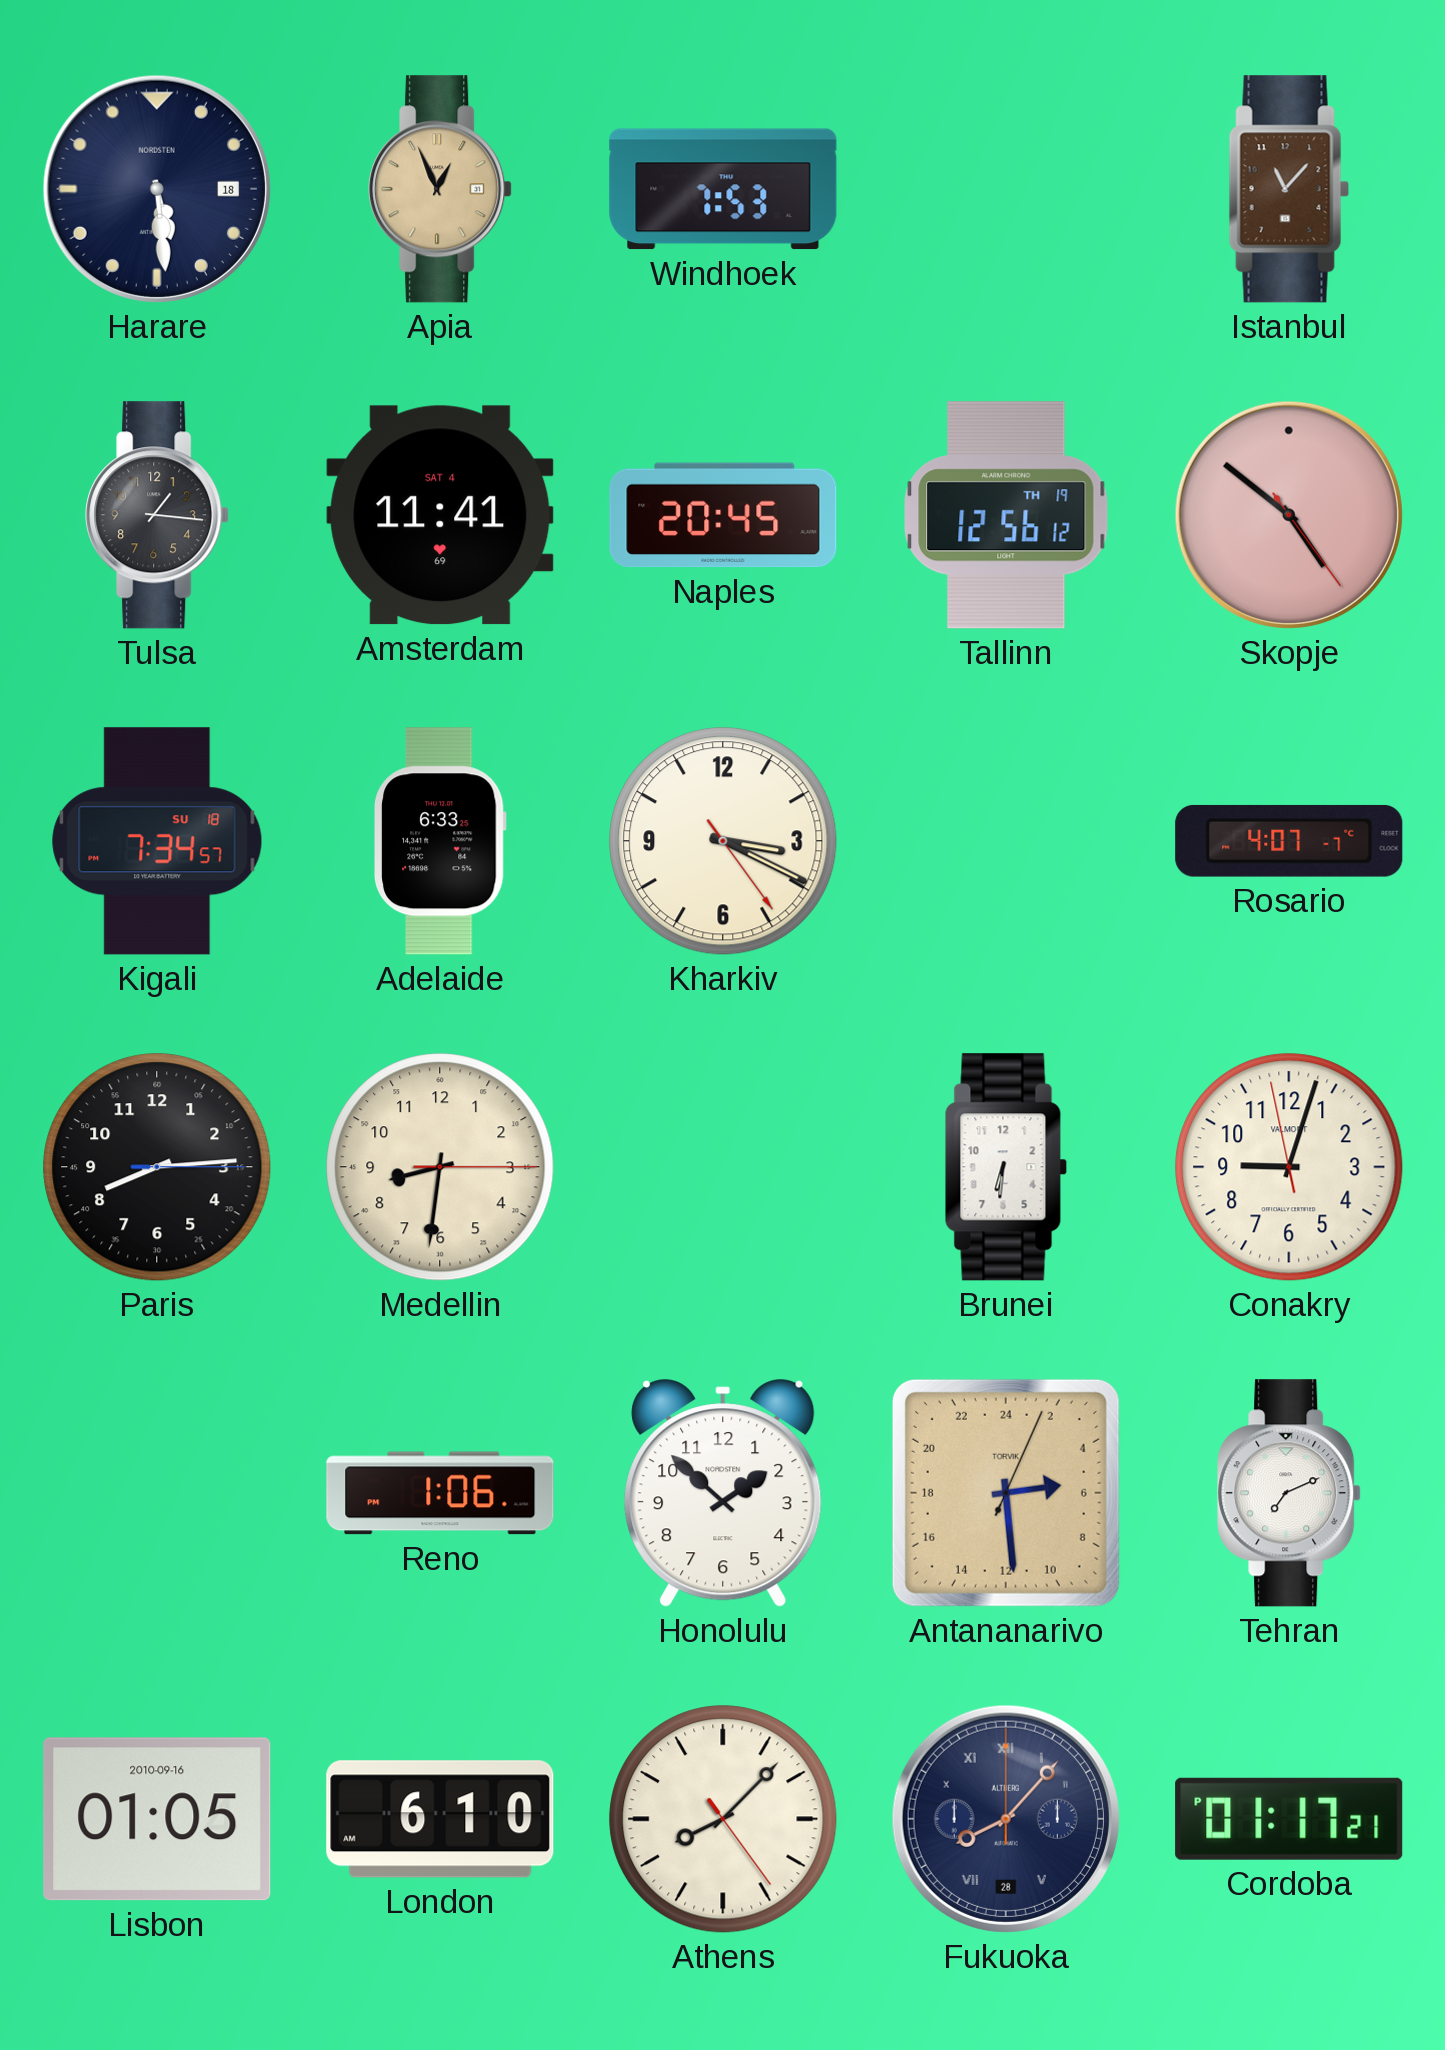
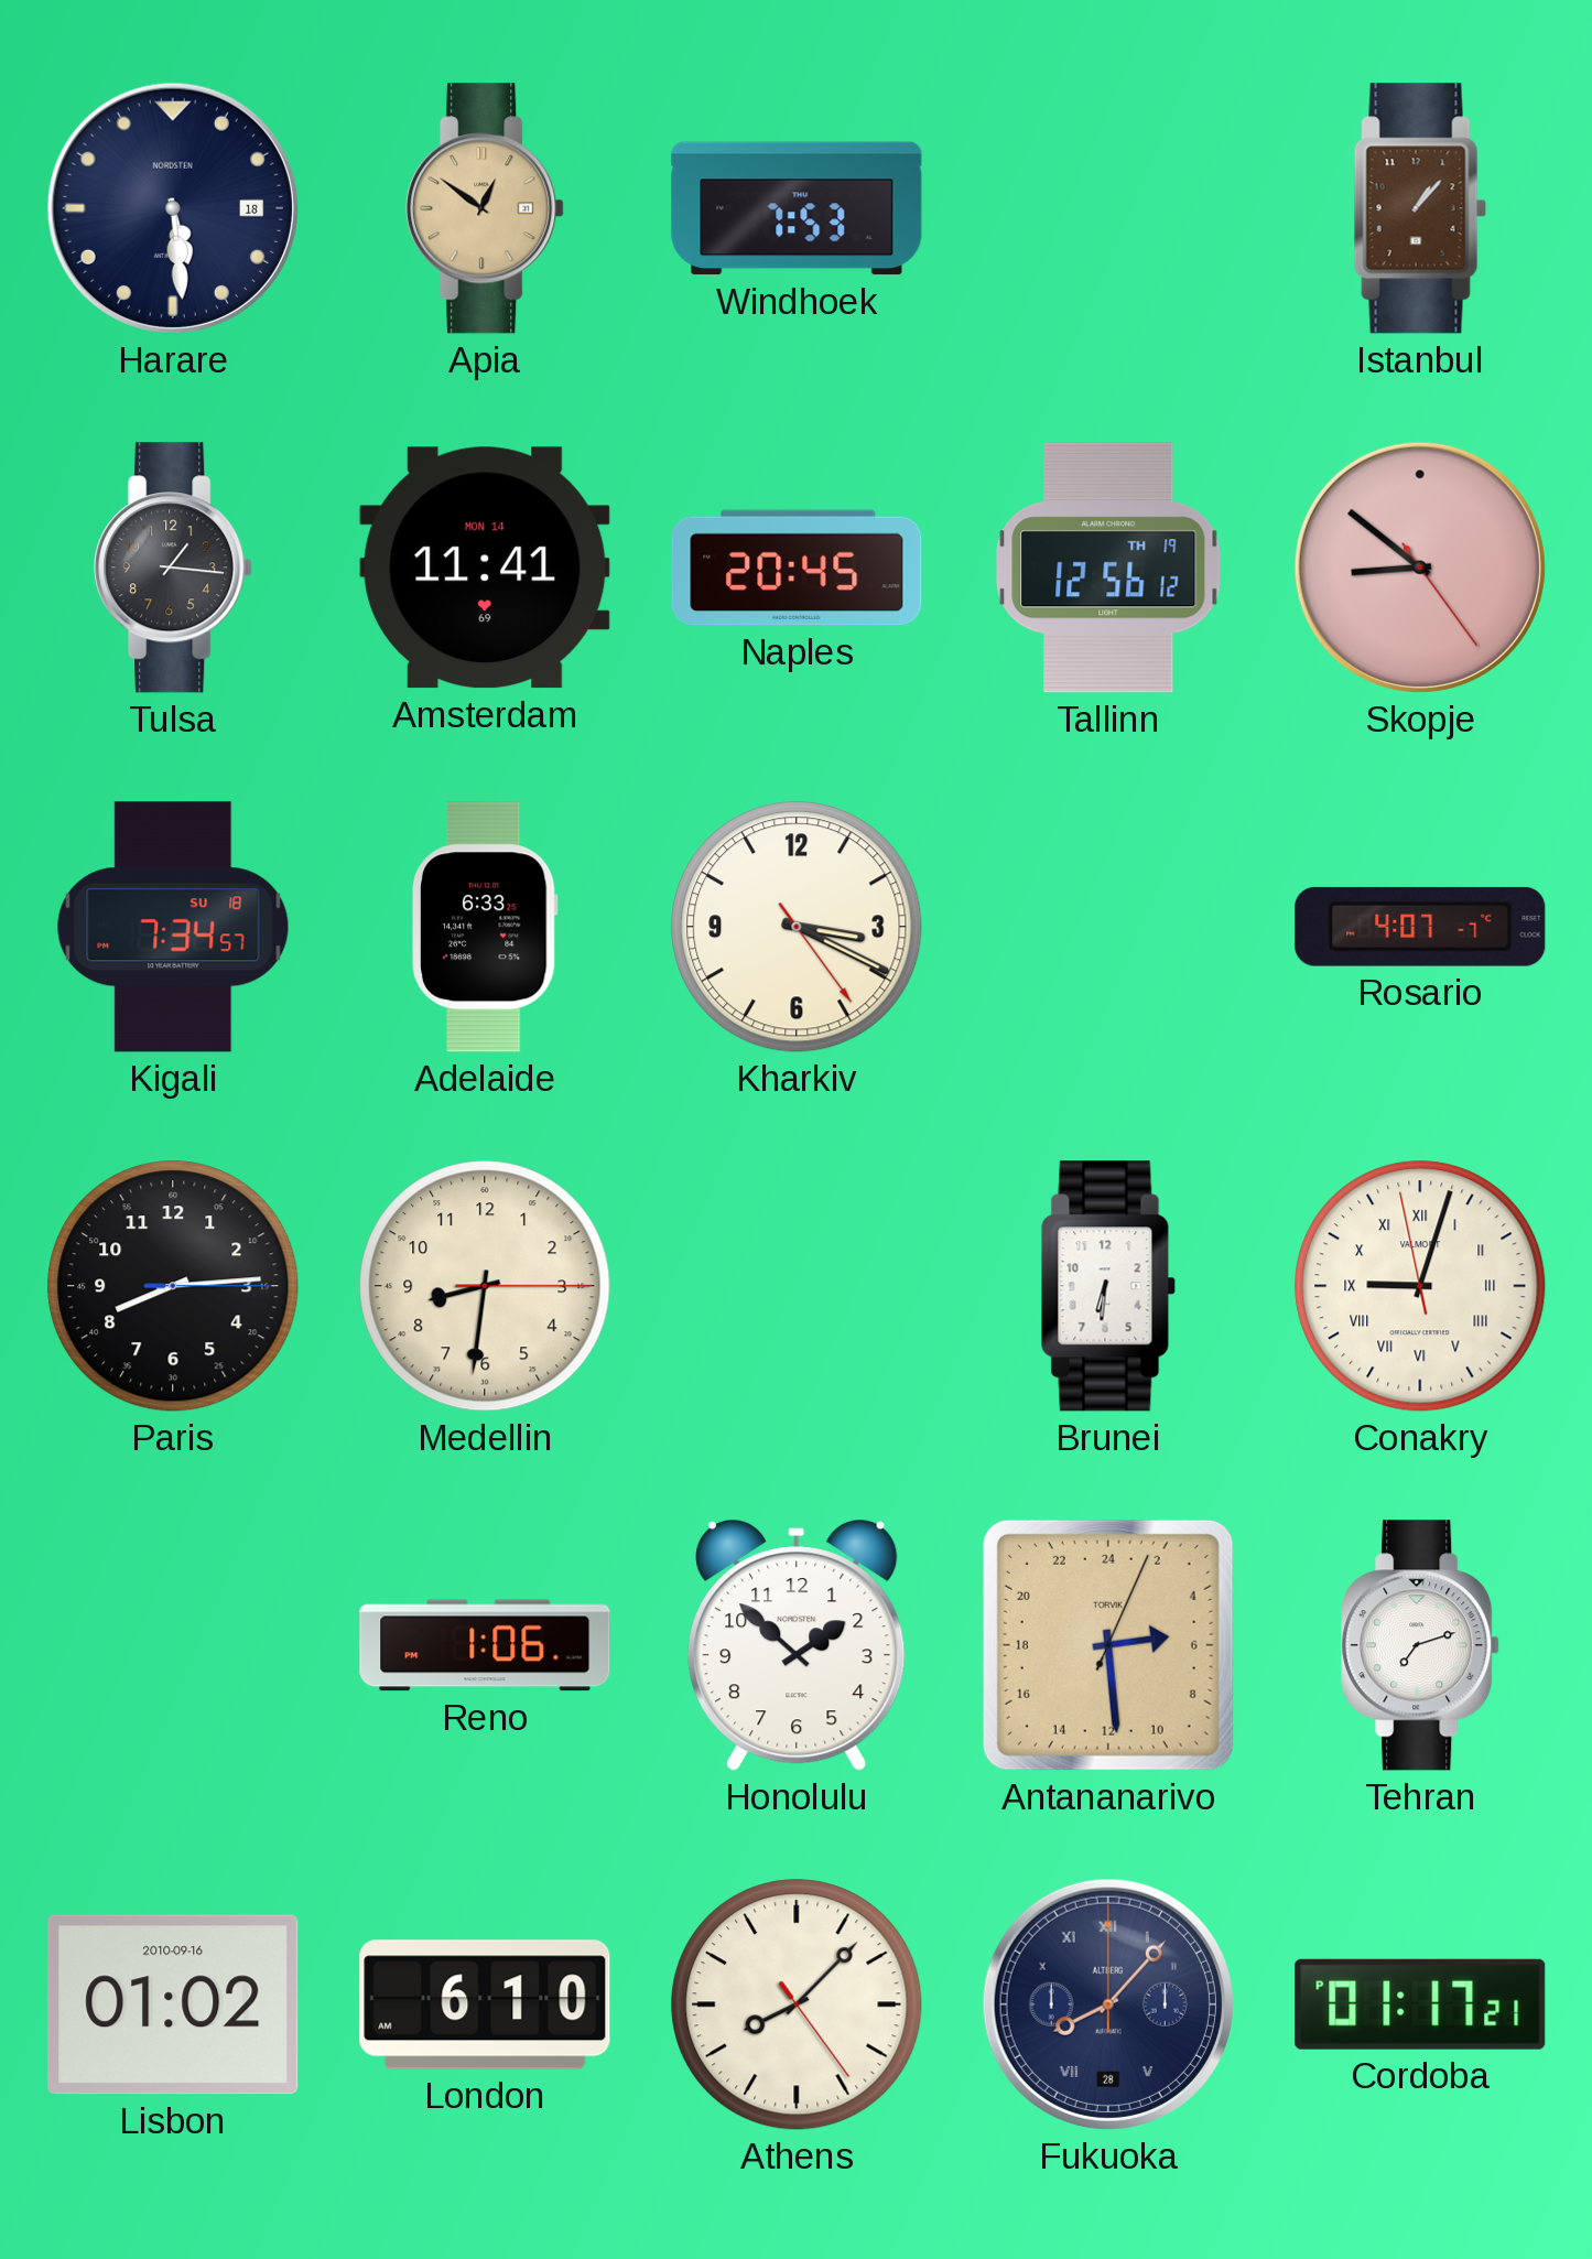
Apia: 12:56 -> 12:51
Istanbul: 11:07 -> 1:07
Amsterdam date: SAT 4 -> MON 14
Skopje: 4:51 -> 8:51
Conakry numerals: Arabic -> Roman
Tehran: 7:11 -> 7:12
Lisbon: 01:05 -> 01:02
